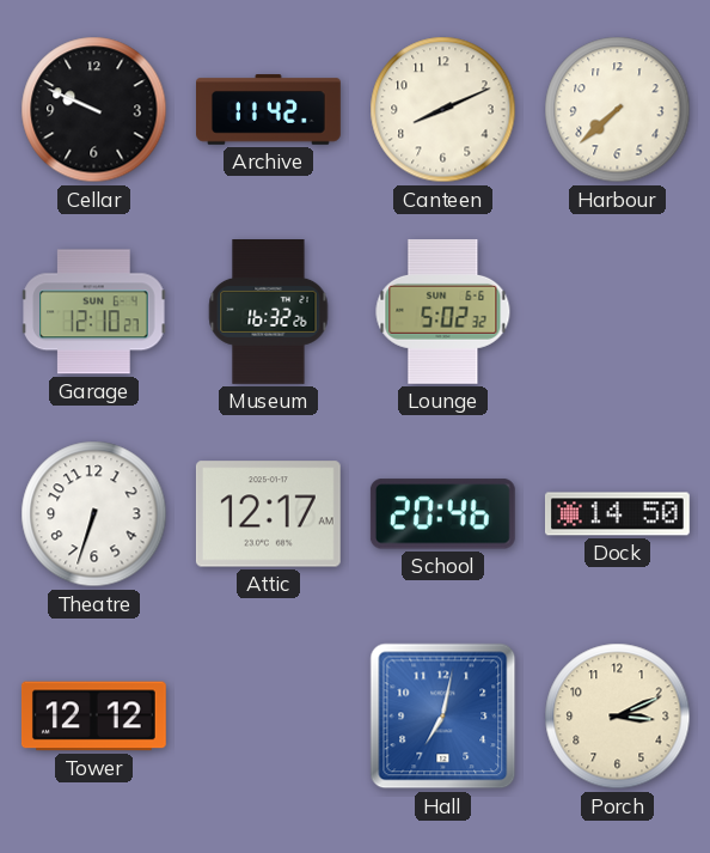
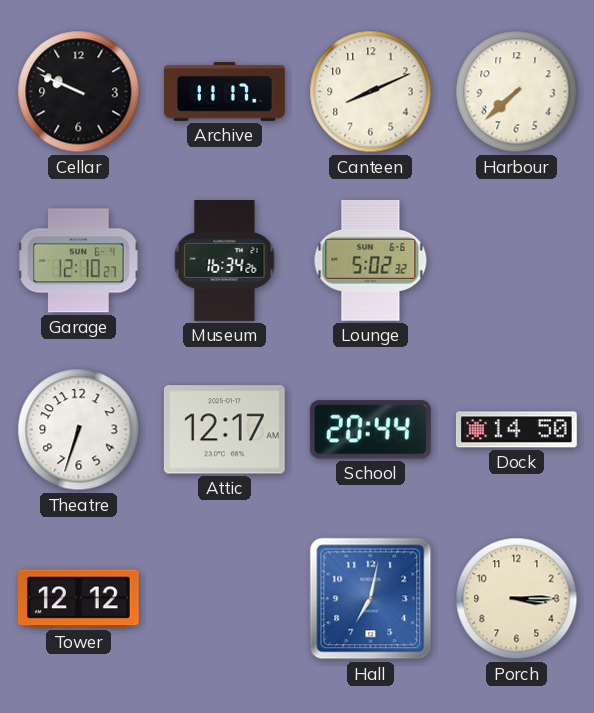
Archive: 11:42 -> 11:17
Museum: 16:32 -> 16:34
School: 20:46 -> 20:44
Porch: 3:11 -> 3:15
